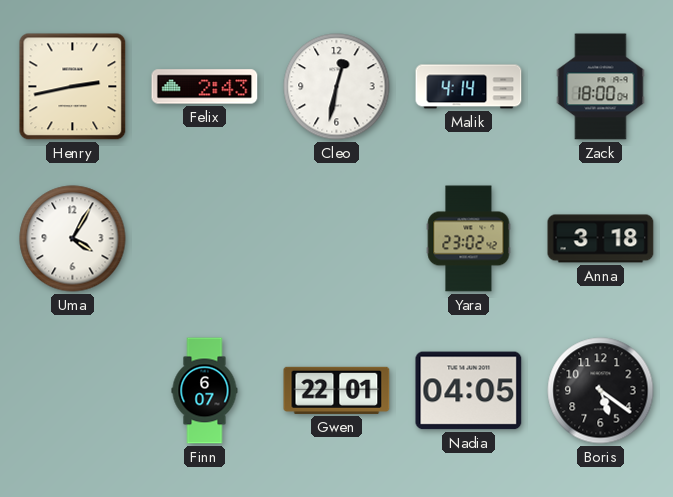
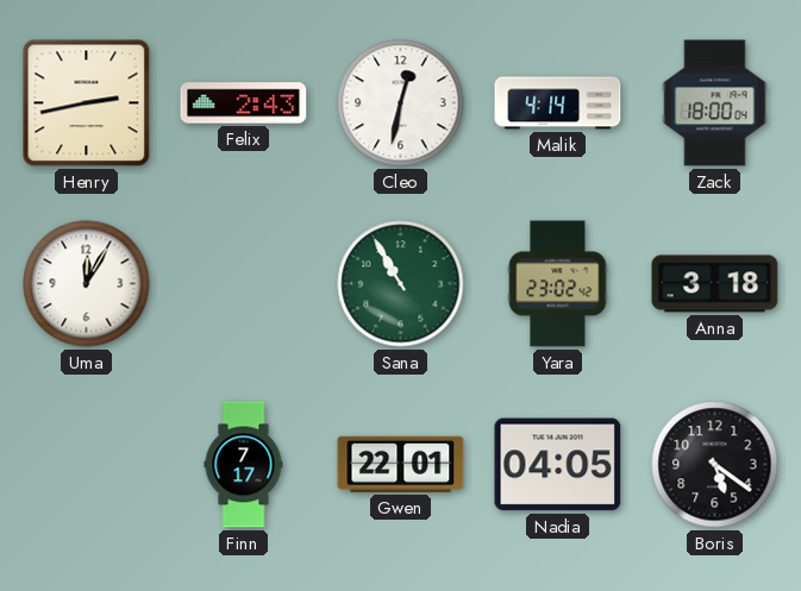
Uma: 4:05 -> 12:05
Sana: none -> 10:55
Finn: 6:07 -> 7:17
